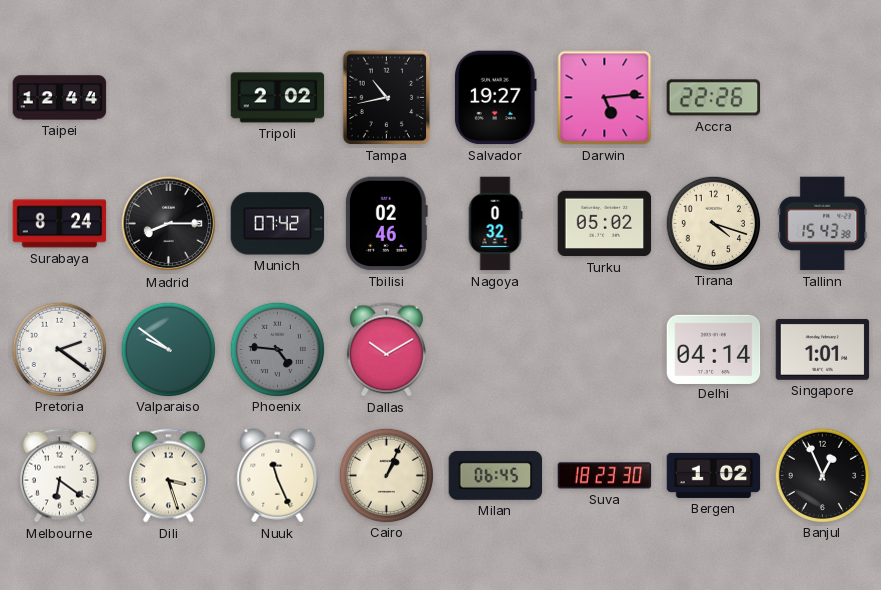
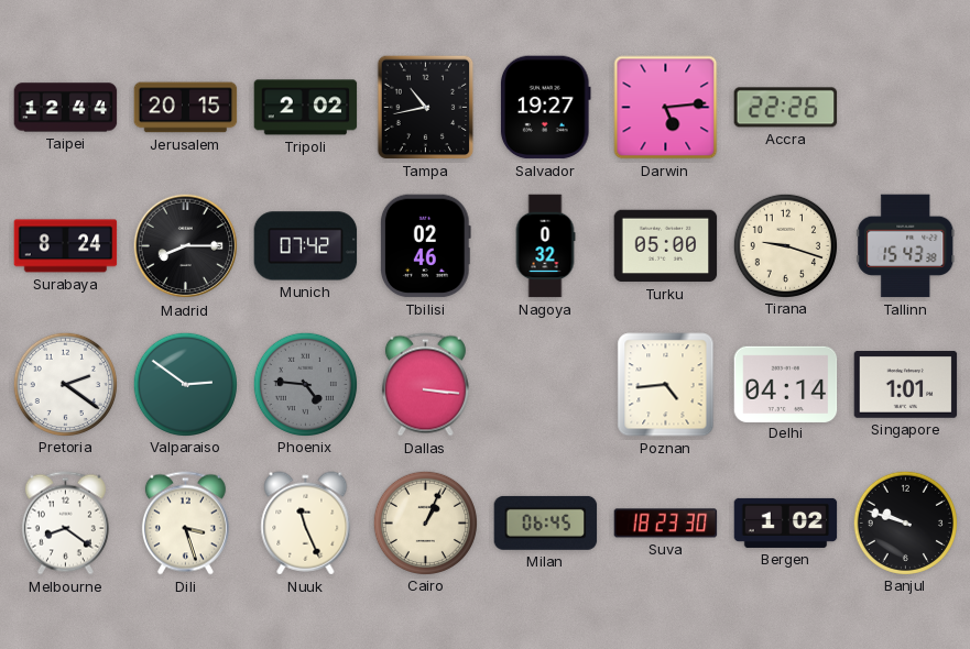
Jerusalem: none -> 20:15
Turku: 05:02 -> 05:00
Tirana: 4:18 -> 9:18
Valparaiso: 9:51 -> 2:51
Dallas: 10:10 -> 3:16
Poznan: none -> 4:44
Melbourne: 6:21 -> 8:21
Banjul: 12:56 -> 9:48
